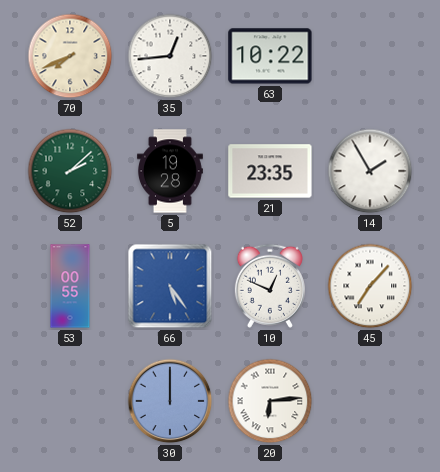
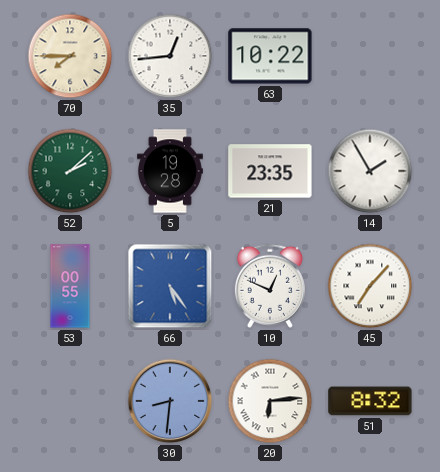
70: 7:41 -> 7:45
30: 12:00 -> 8:31
51: none -> 8:32
